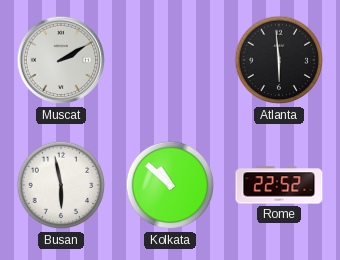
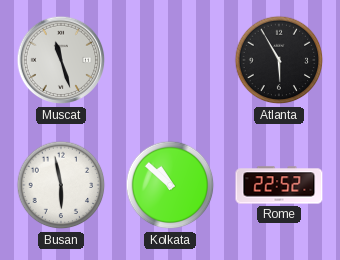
Muscat: 2:10 -> 11:27
Atlanta: 5:59 -> 5:55
